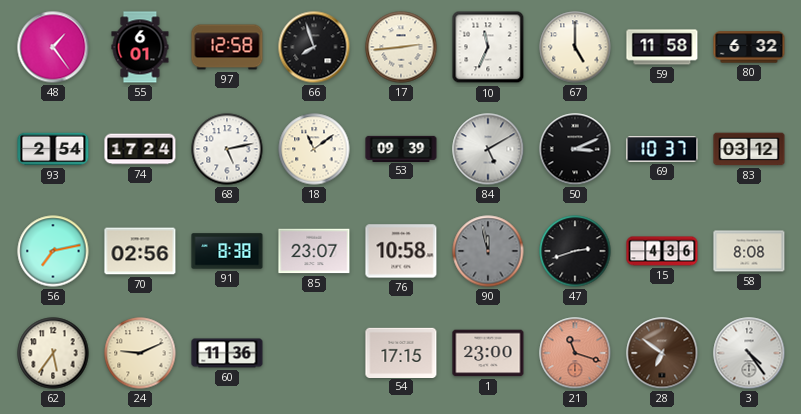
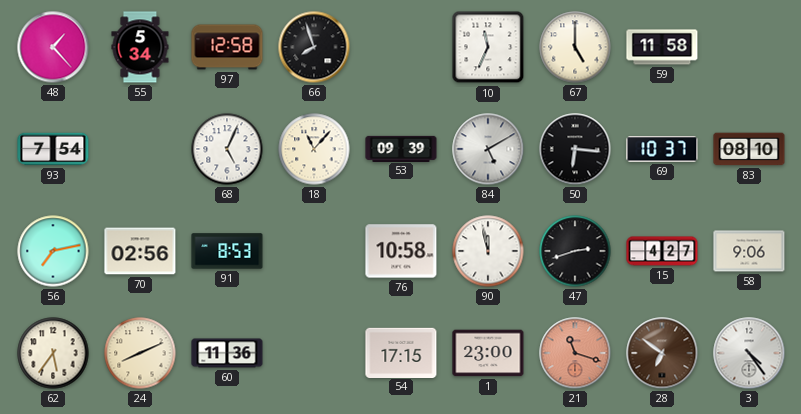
48: 1:24 -> 1:23
55: 6:01 -> 5:34
17: 2:44 -> none
80: 6:32 -> none
93: 2:54 -> 7:54
74: 17:24 -> none
68: 5:13 -> 5:04
18: 11:09 -> 11:07
50: 3:11 -> 6:16
83: 03:12 -> 08:10
91: 8:38 -> 8:53
85: 23:07 -> none
90 dial: grey -> white
15: 4:36 -> 4:27
58: 8:08 -> 9:06
24: 9:11 -> 8:11
